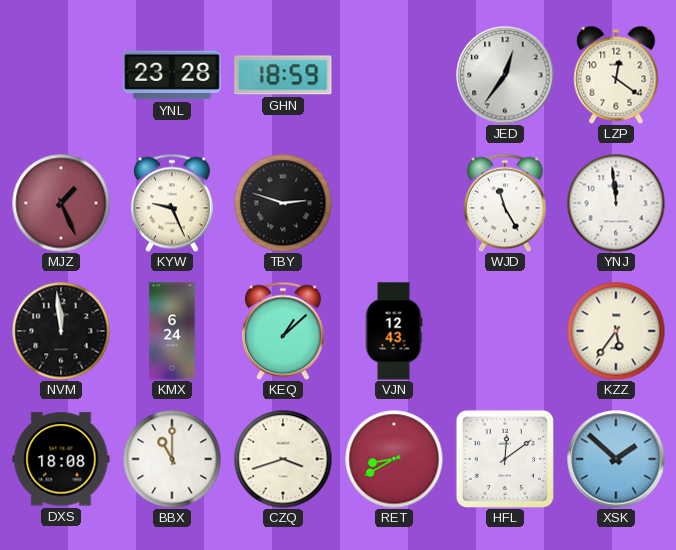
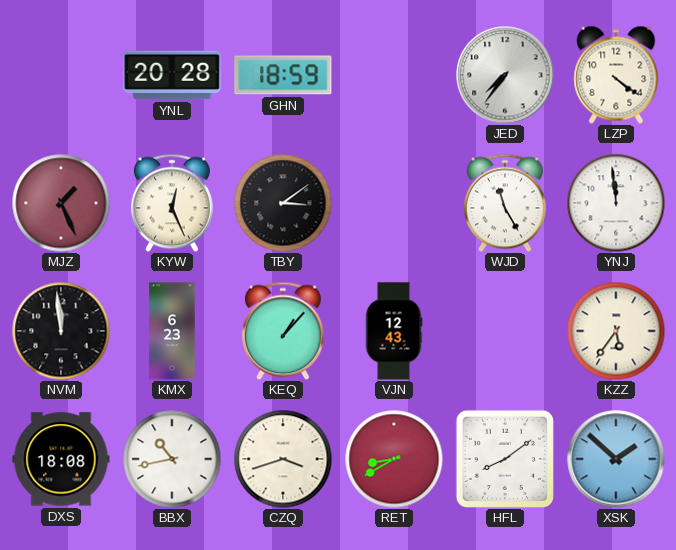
YNL: 23:28 -> 20:28
JED: 12:36 -> 7:36
LZP: 12:21 -> 4:21
KYW: 9:26 -> 12:26
TBY: 2:48 -> 3:09
KMX: 6:24 -> 6:23
KEQ: 1:08 -> 1:07
BBX: 11:00 -> 10:43
HFL: 12:09 -> 8:09
